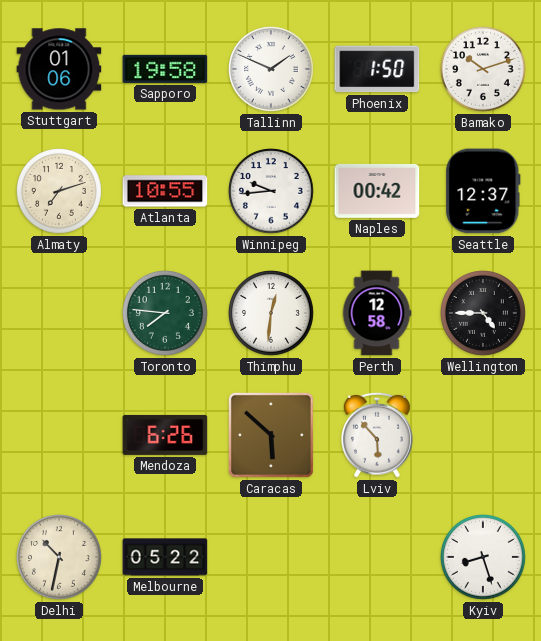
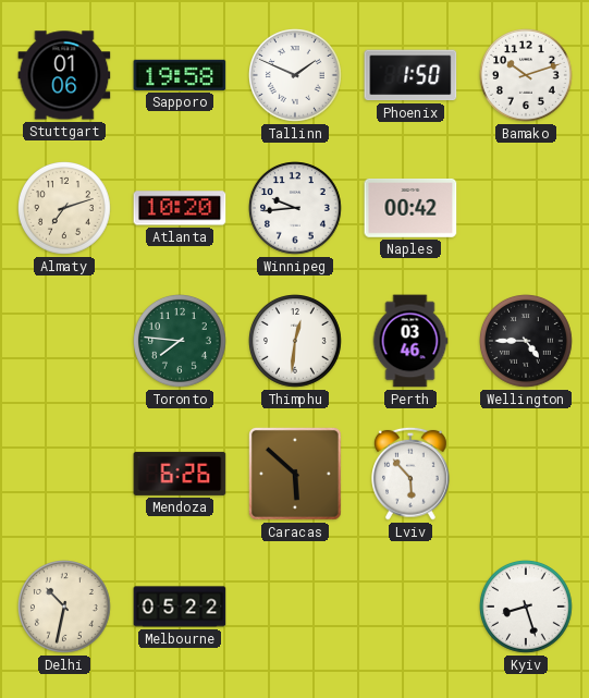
Atlanta: 10:55 -> 10:20
Seattle: 12:37 -> none
Perth: 12:58 -> 03:46
